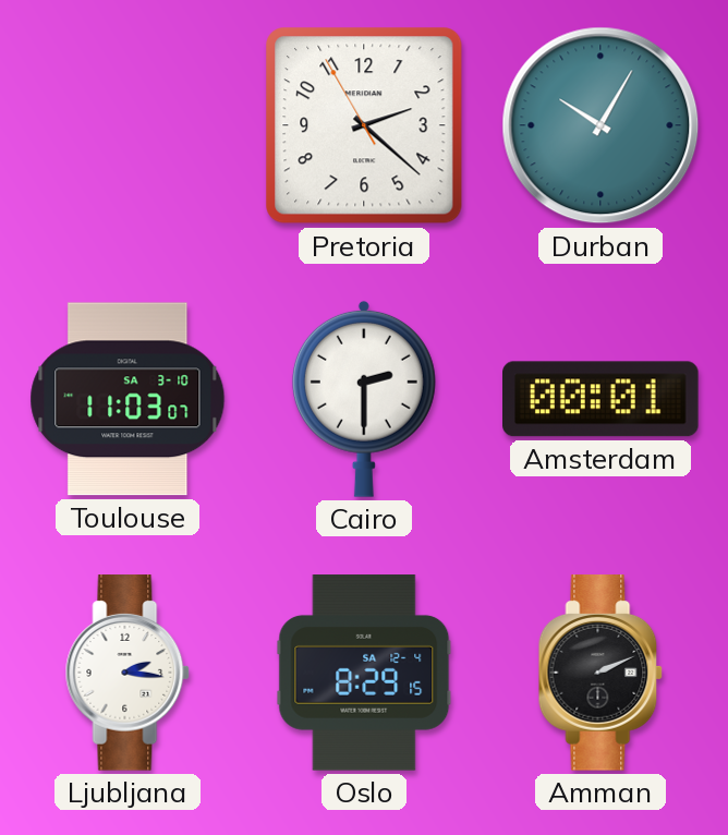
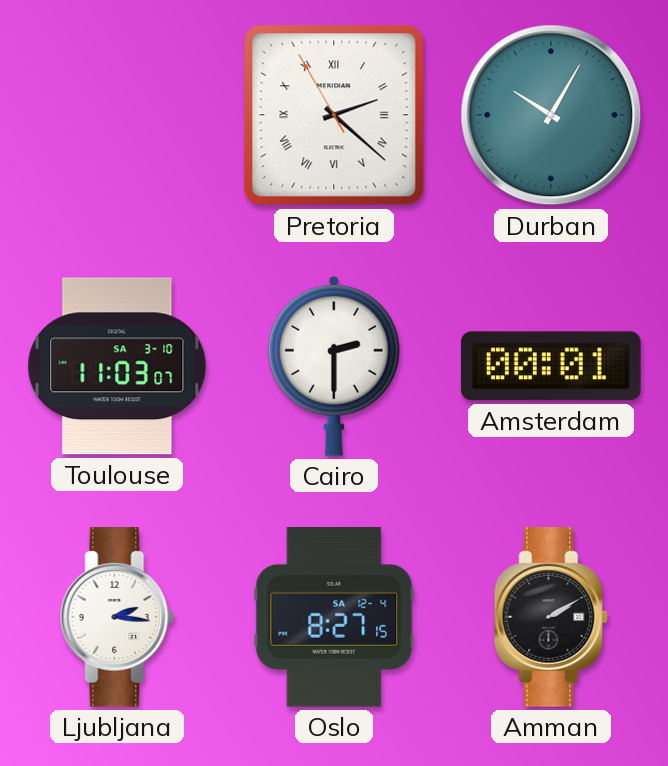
Pretoria numerals: Arabic -> Roman
Oslo: 8:29 -> 8:27
Amman: 2:11 -> 2:10
